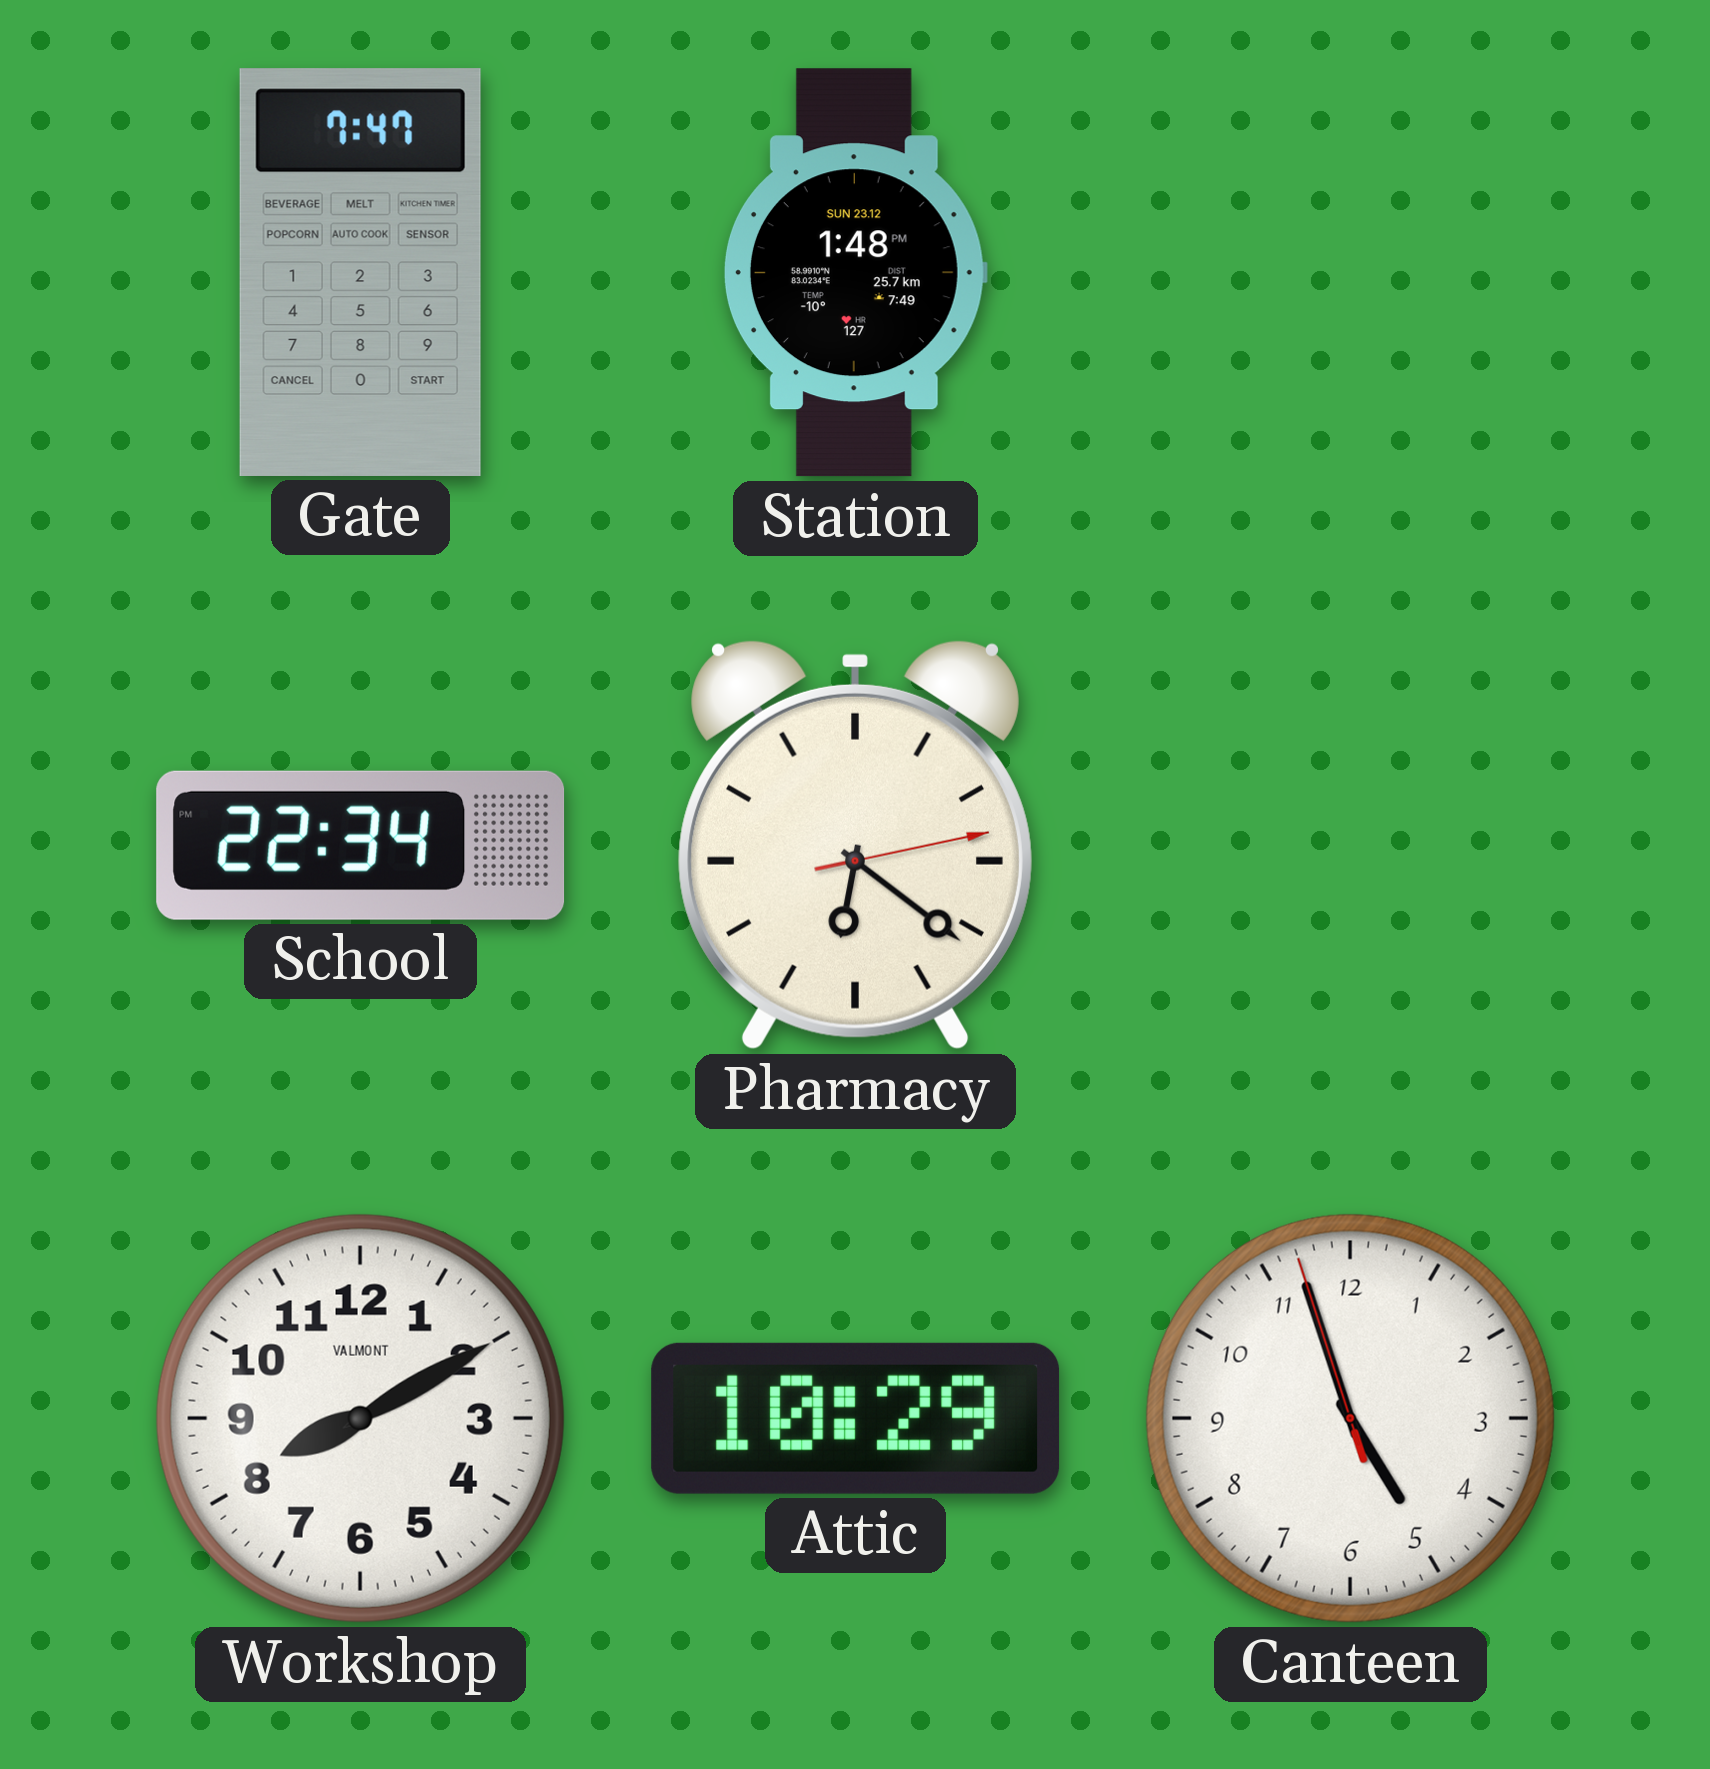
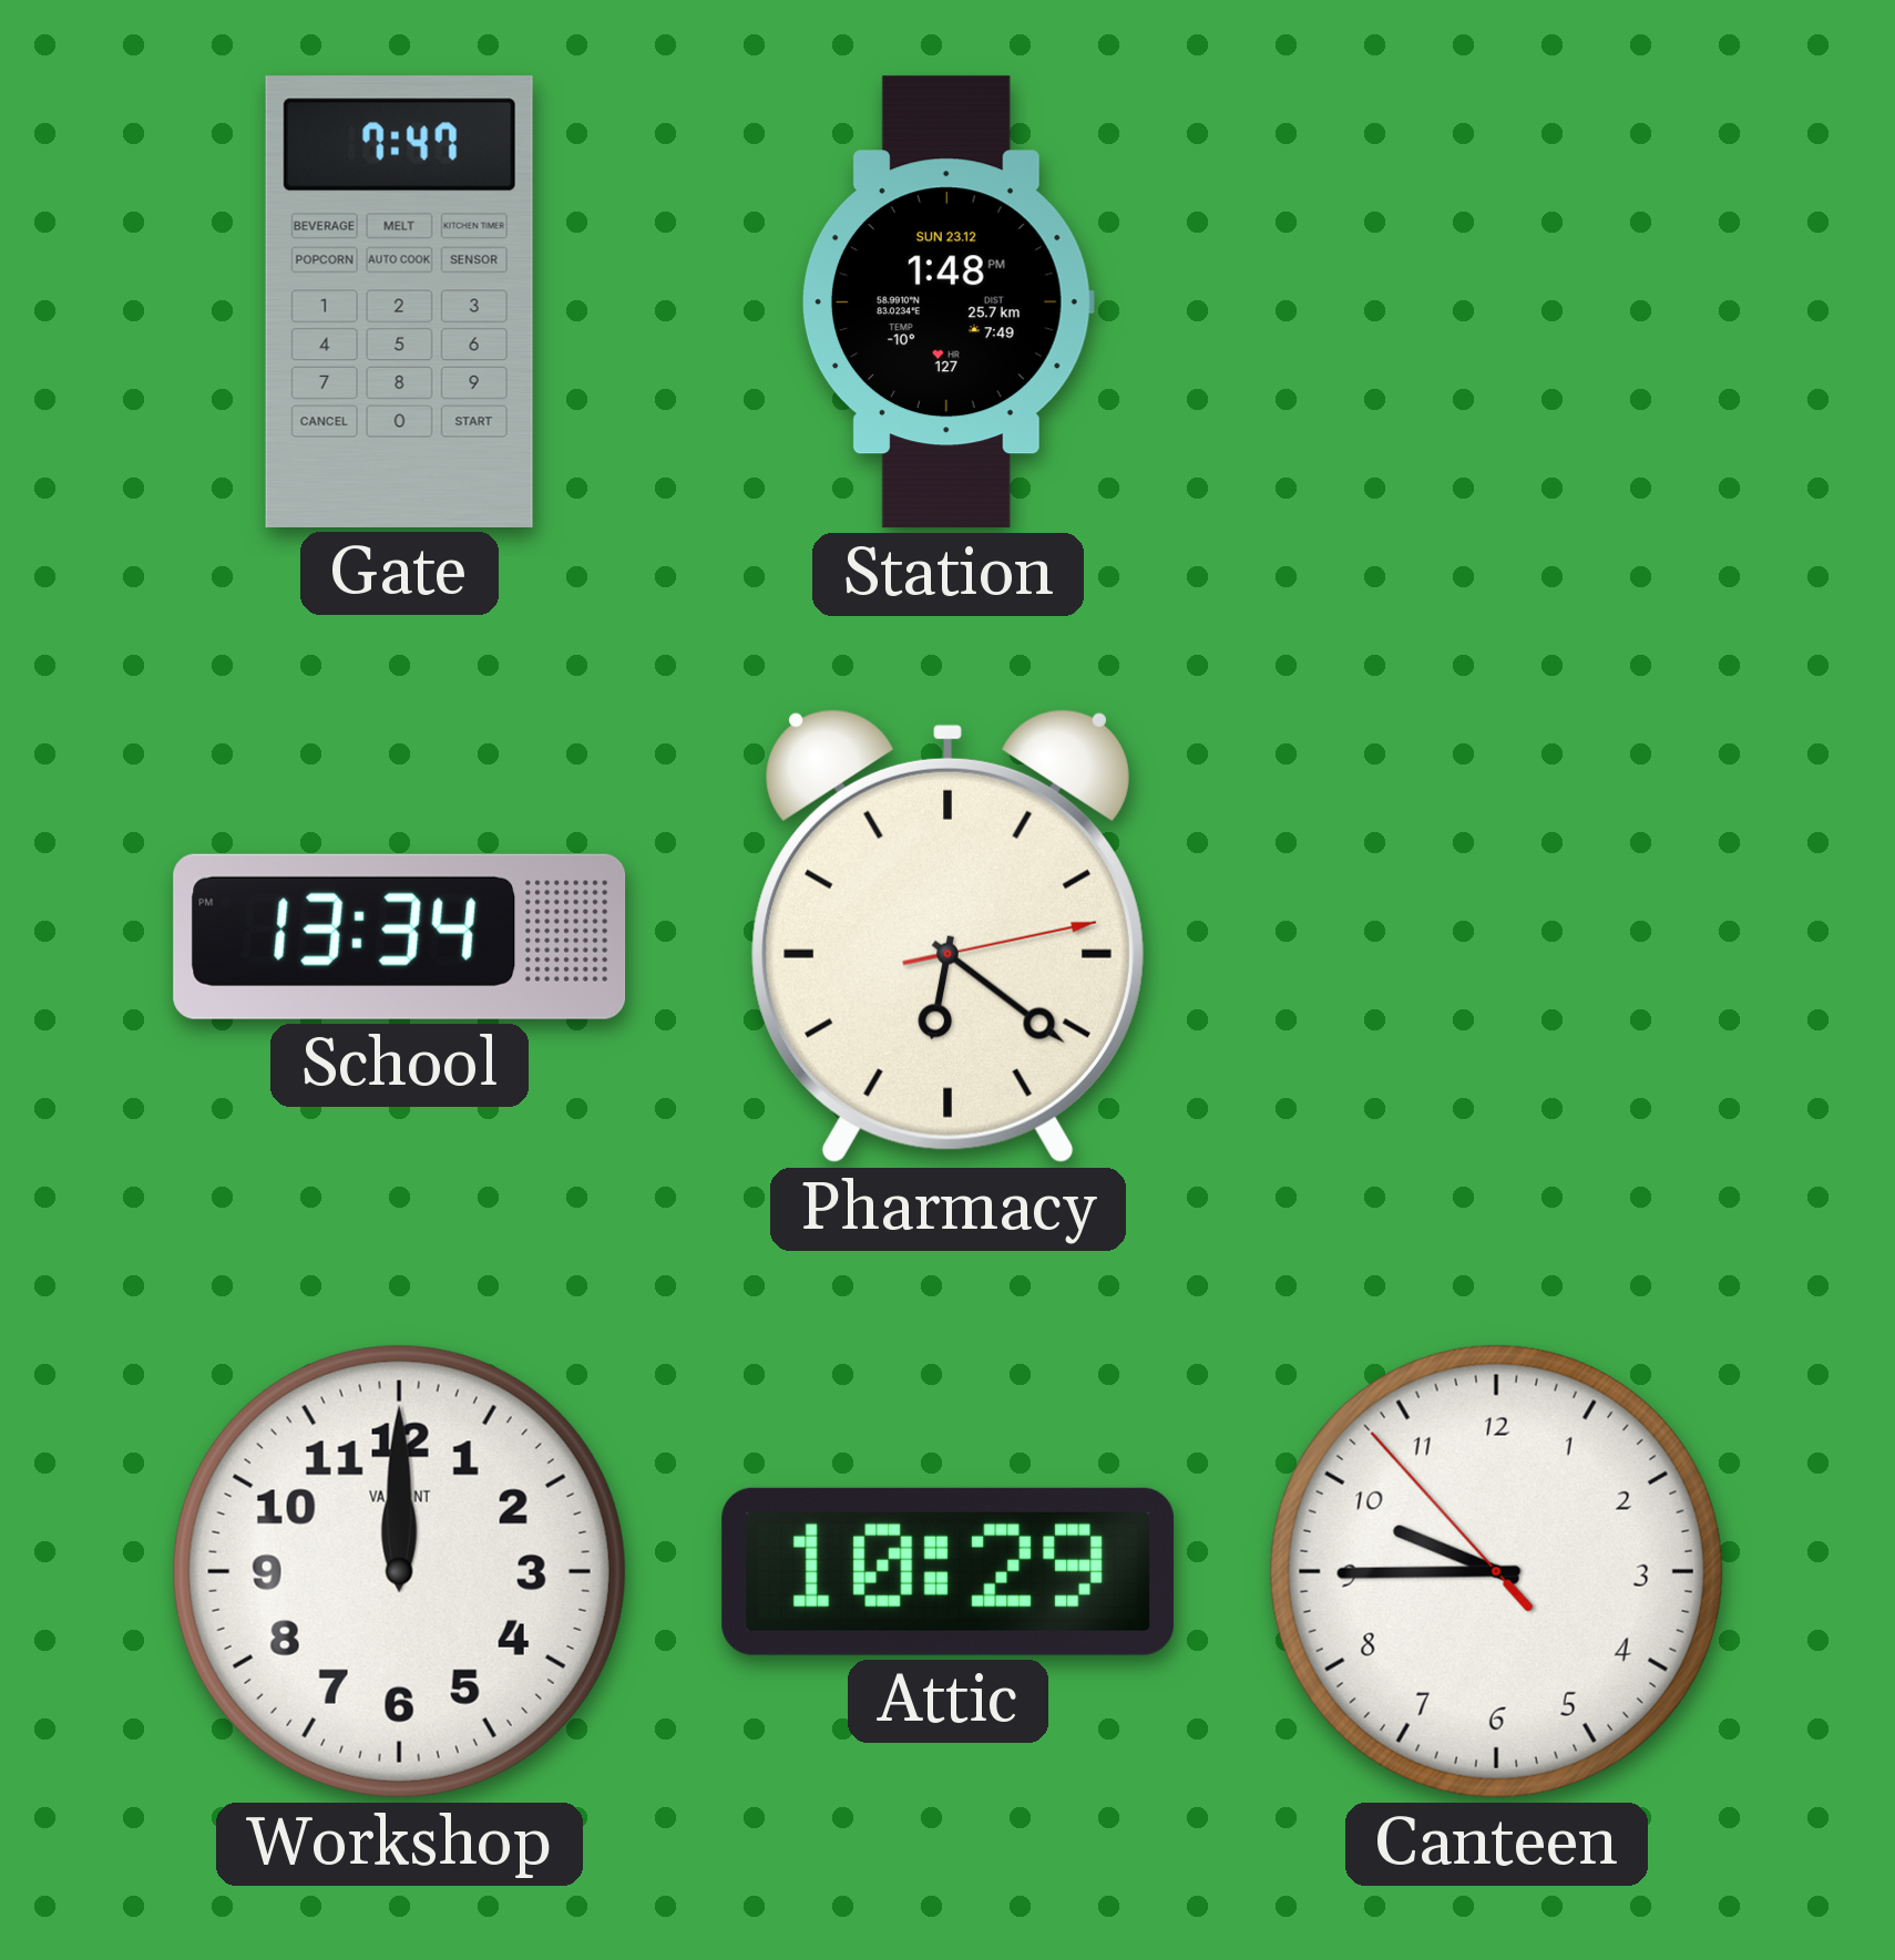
School: 22:34 -> 13:34
Workshop: 8:10 -> 12:00
Canteen: 4:56 -> 9:44
